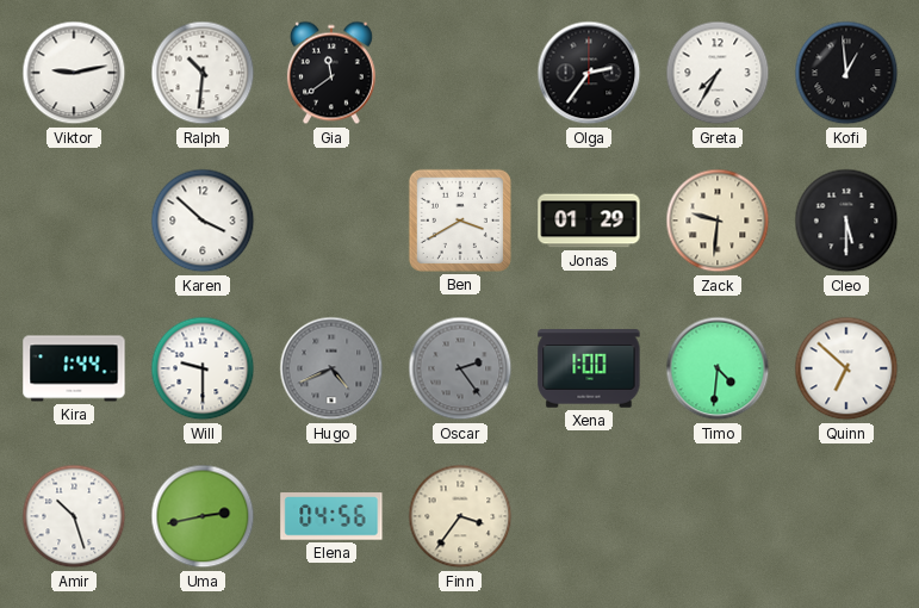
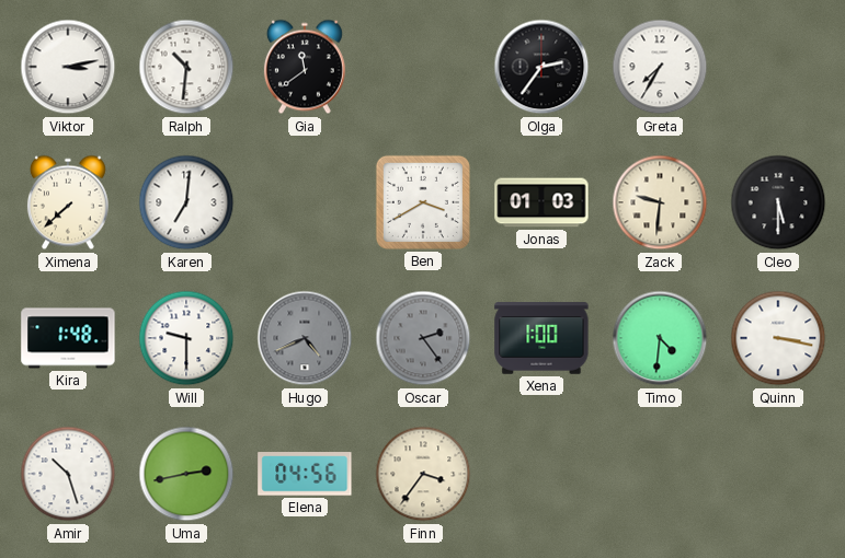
Viktor: 9:13 -> 3:13
Kofi: 12:59 -> none
Ximena: none -> 7:38
Karen: 3:52 -> 7:01
Jonas: 01:29 -> 01:03
Kira: 1:44 -> 1:48
Quinn: 6:52 -> 3:17
